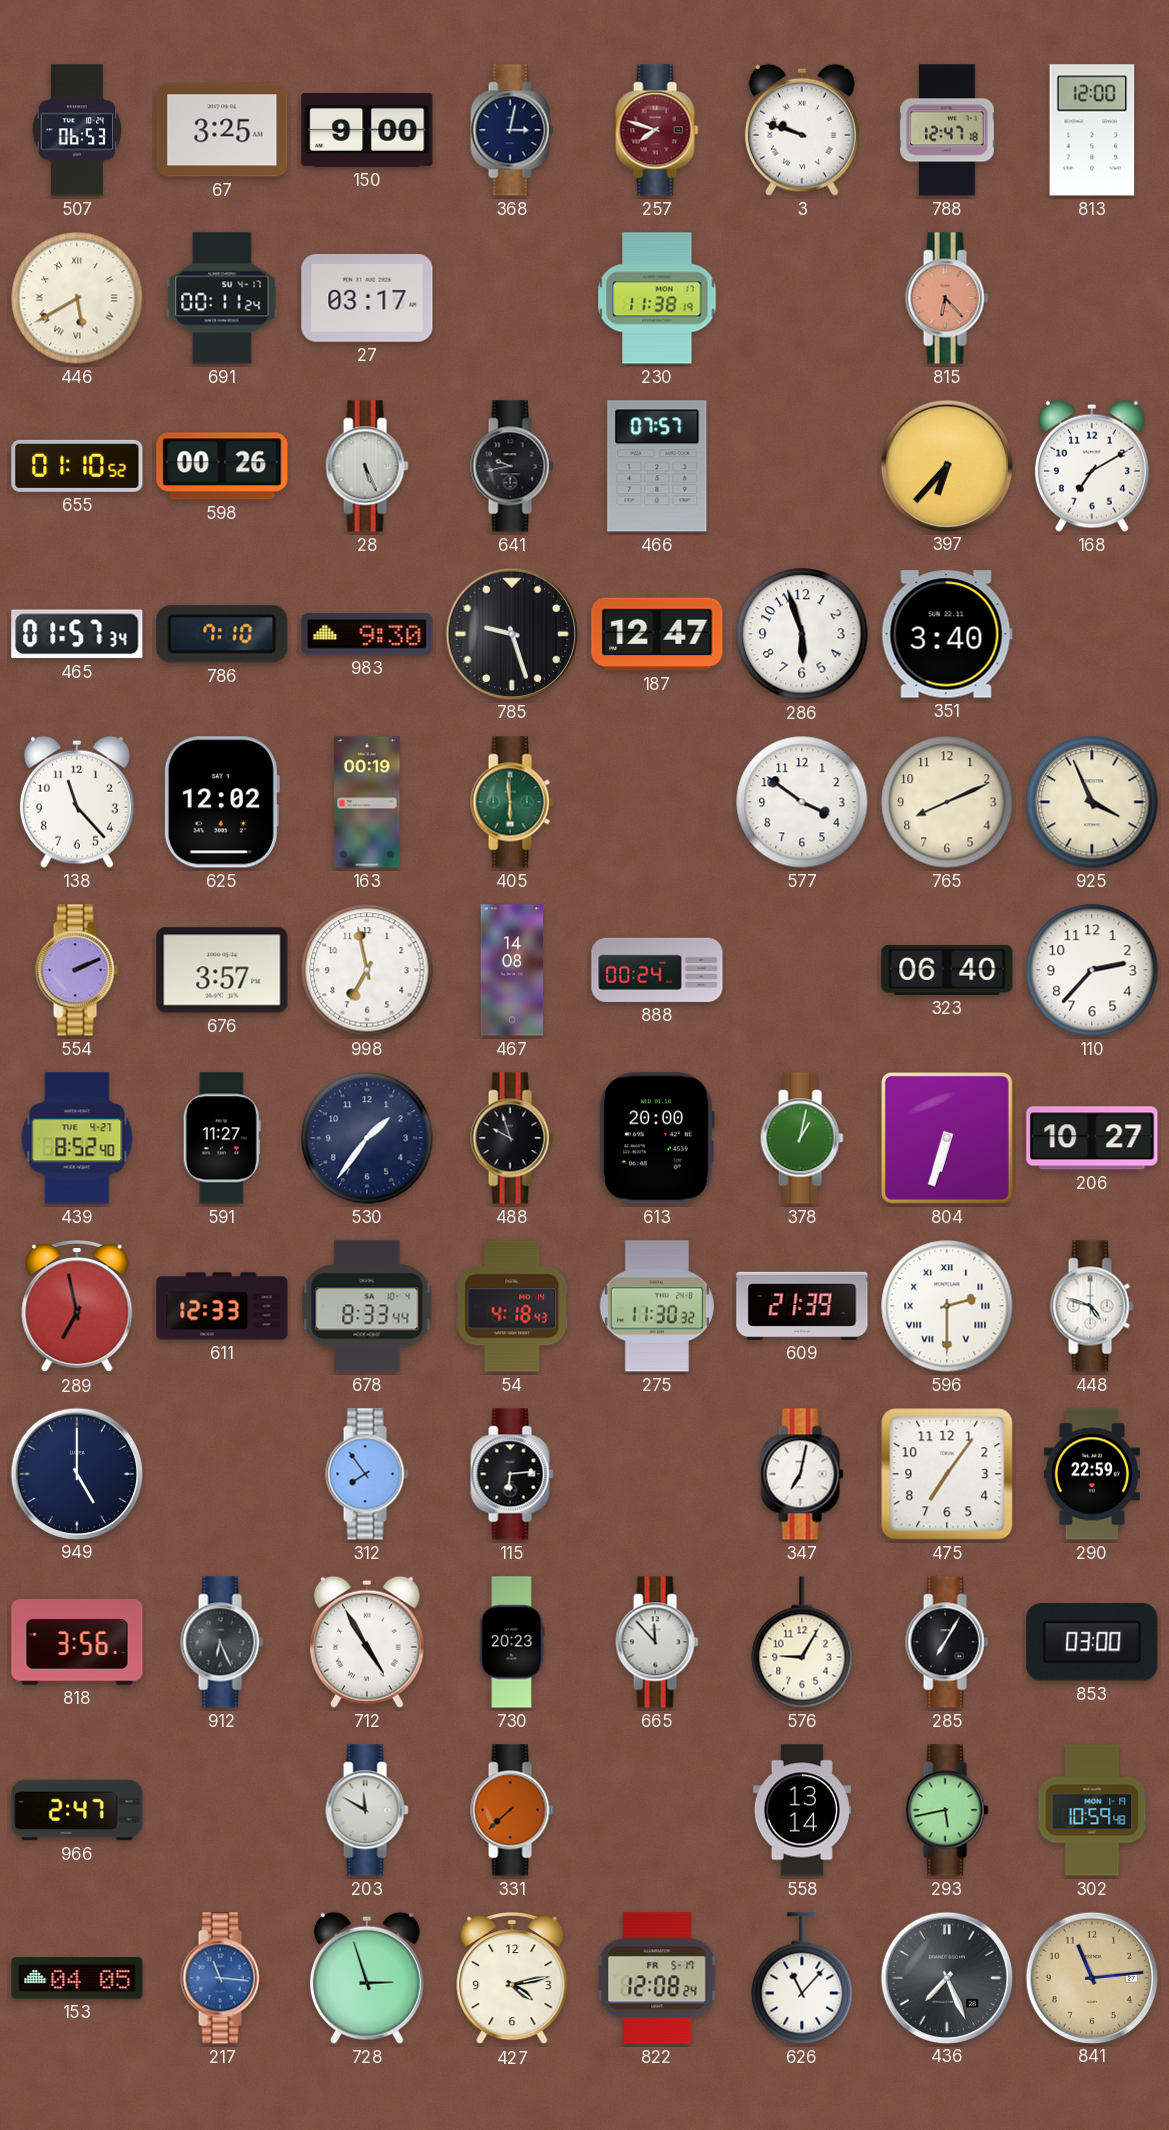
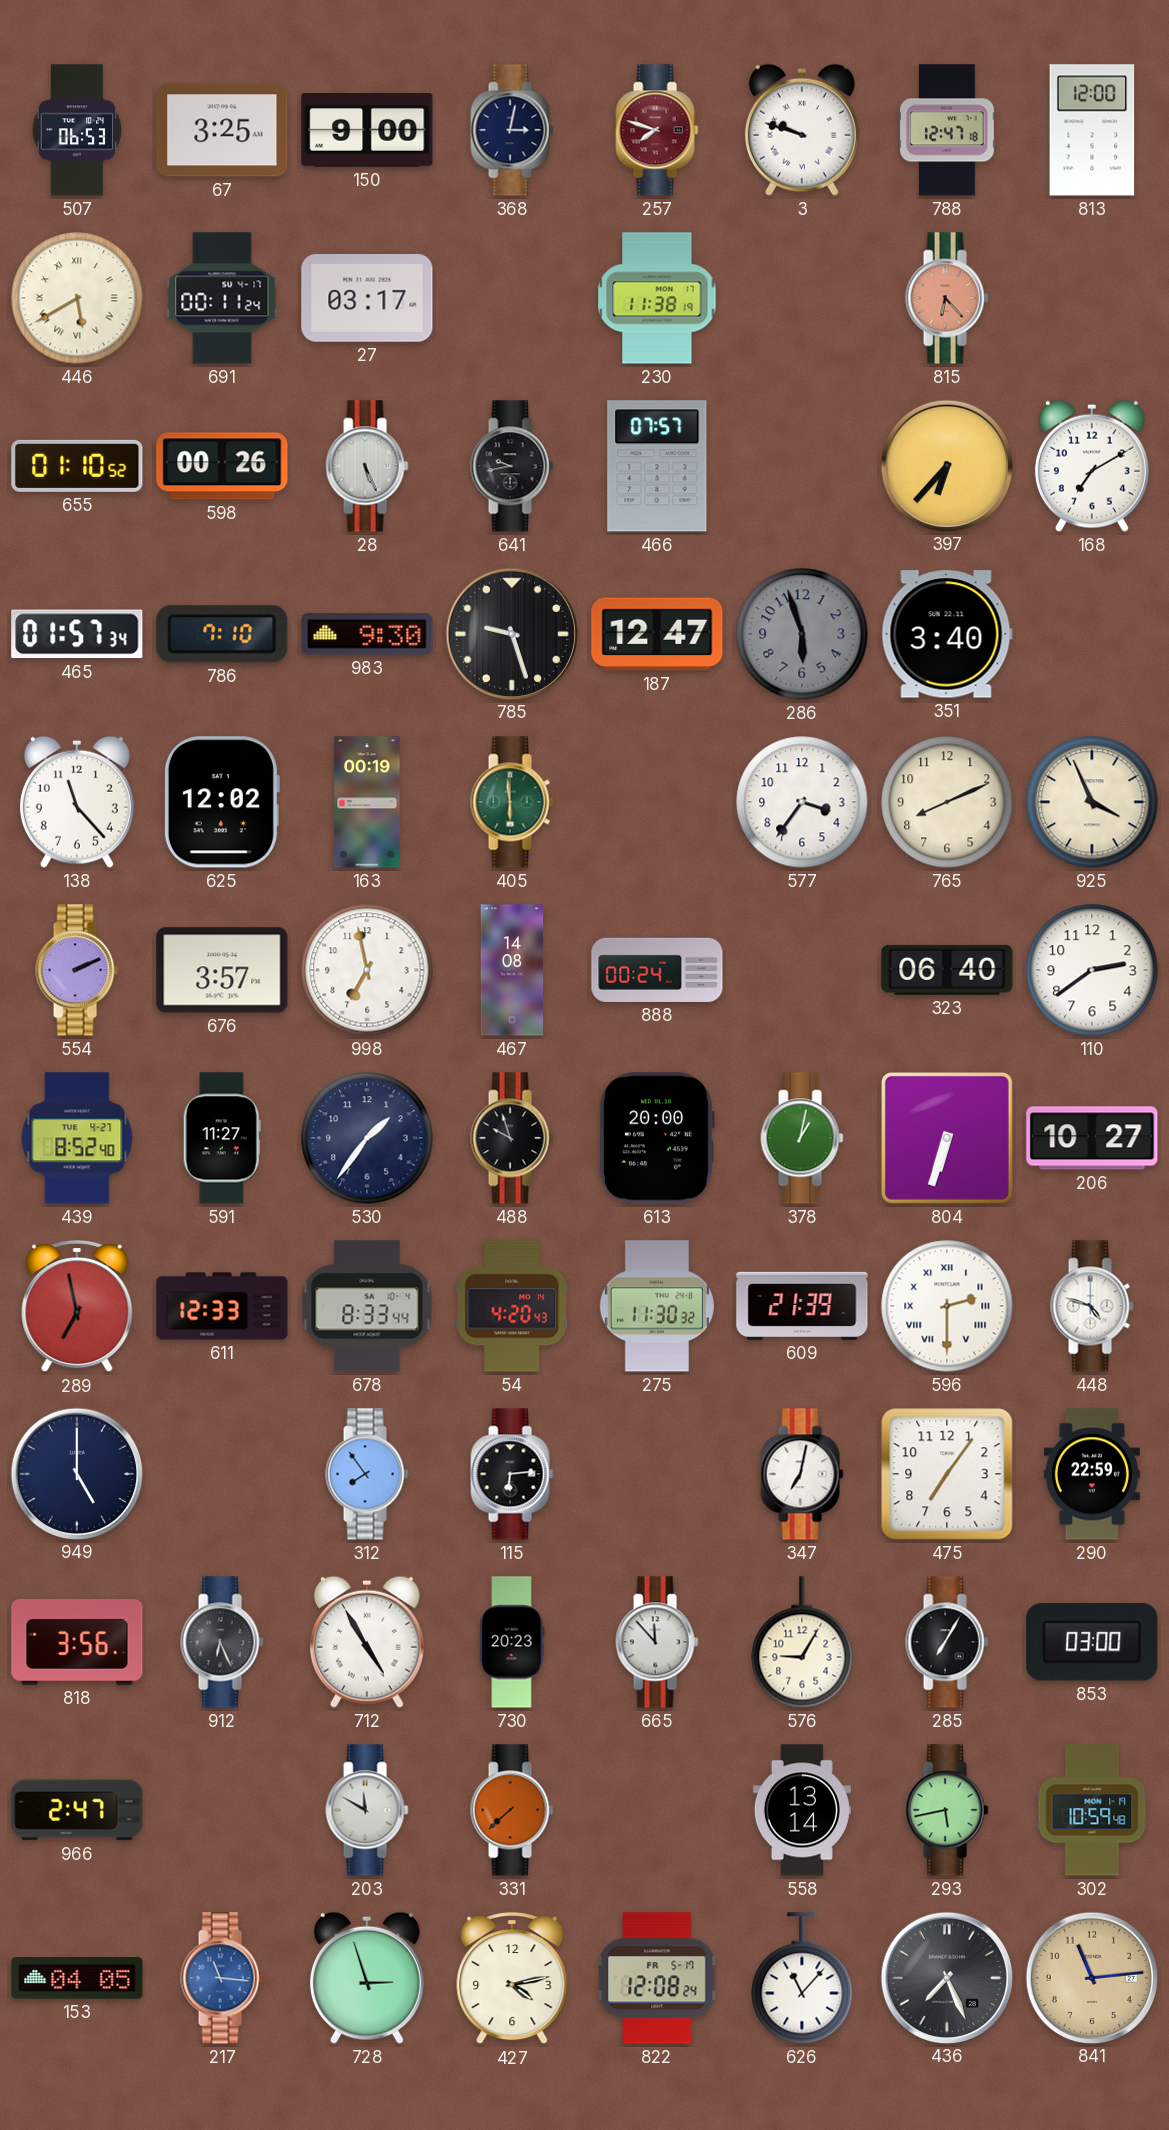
286 dial: white -> grey
577: 3:51 -> 3:36
110: 2:37 -> 2:39
54: 4:18 -> 4:20
